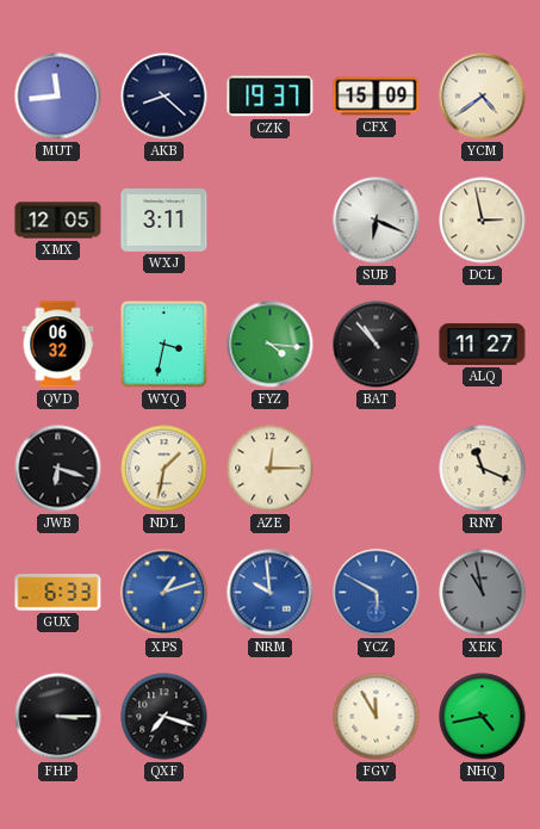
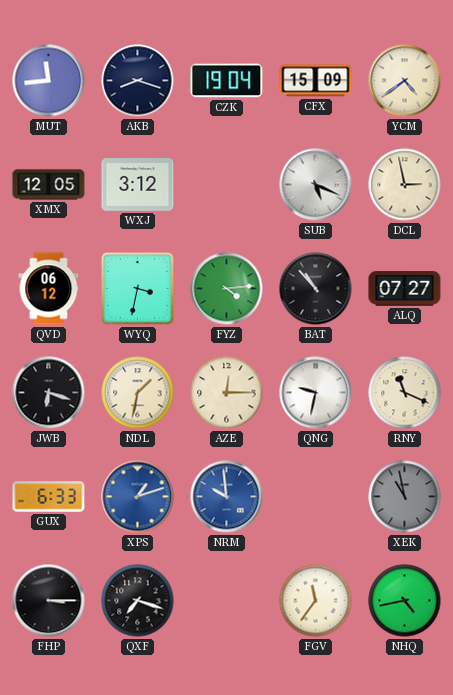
AKB: 8:22 -> 8:18
CZK: 19:37 -> 19:04
WXJ: 3:11 -> 3:12
SUB: 6:19 -> 5:19
QVD: 06:32 -> 06:12
FYZ: 4:16 -> 4:14
ALQ: 11:27 -> 07:27
QNG: none -> 9:32
YCZ: 5:50 -> none
FGV: 11:55 -> 11:36
